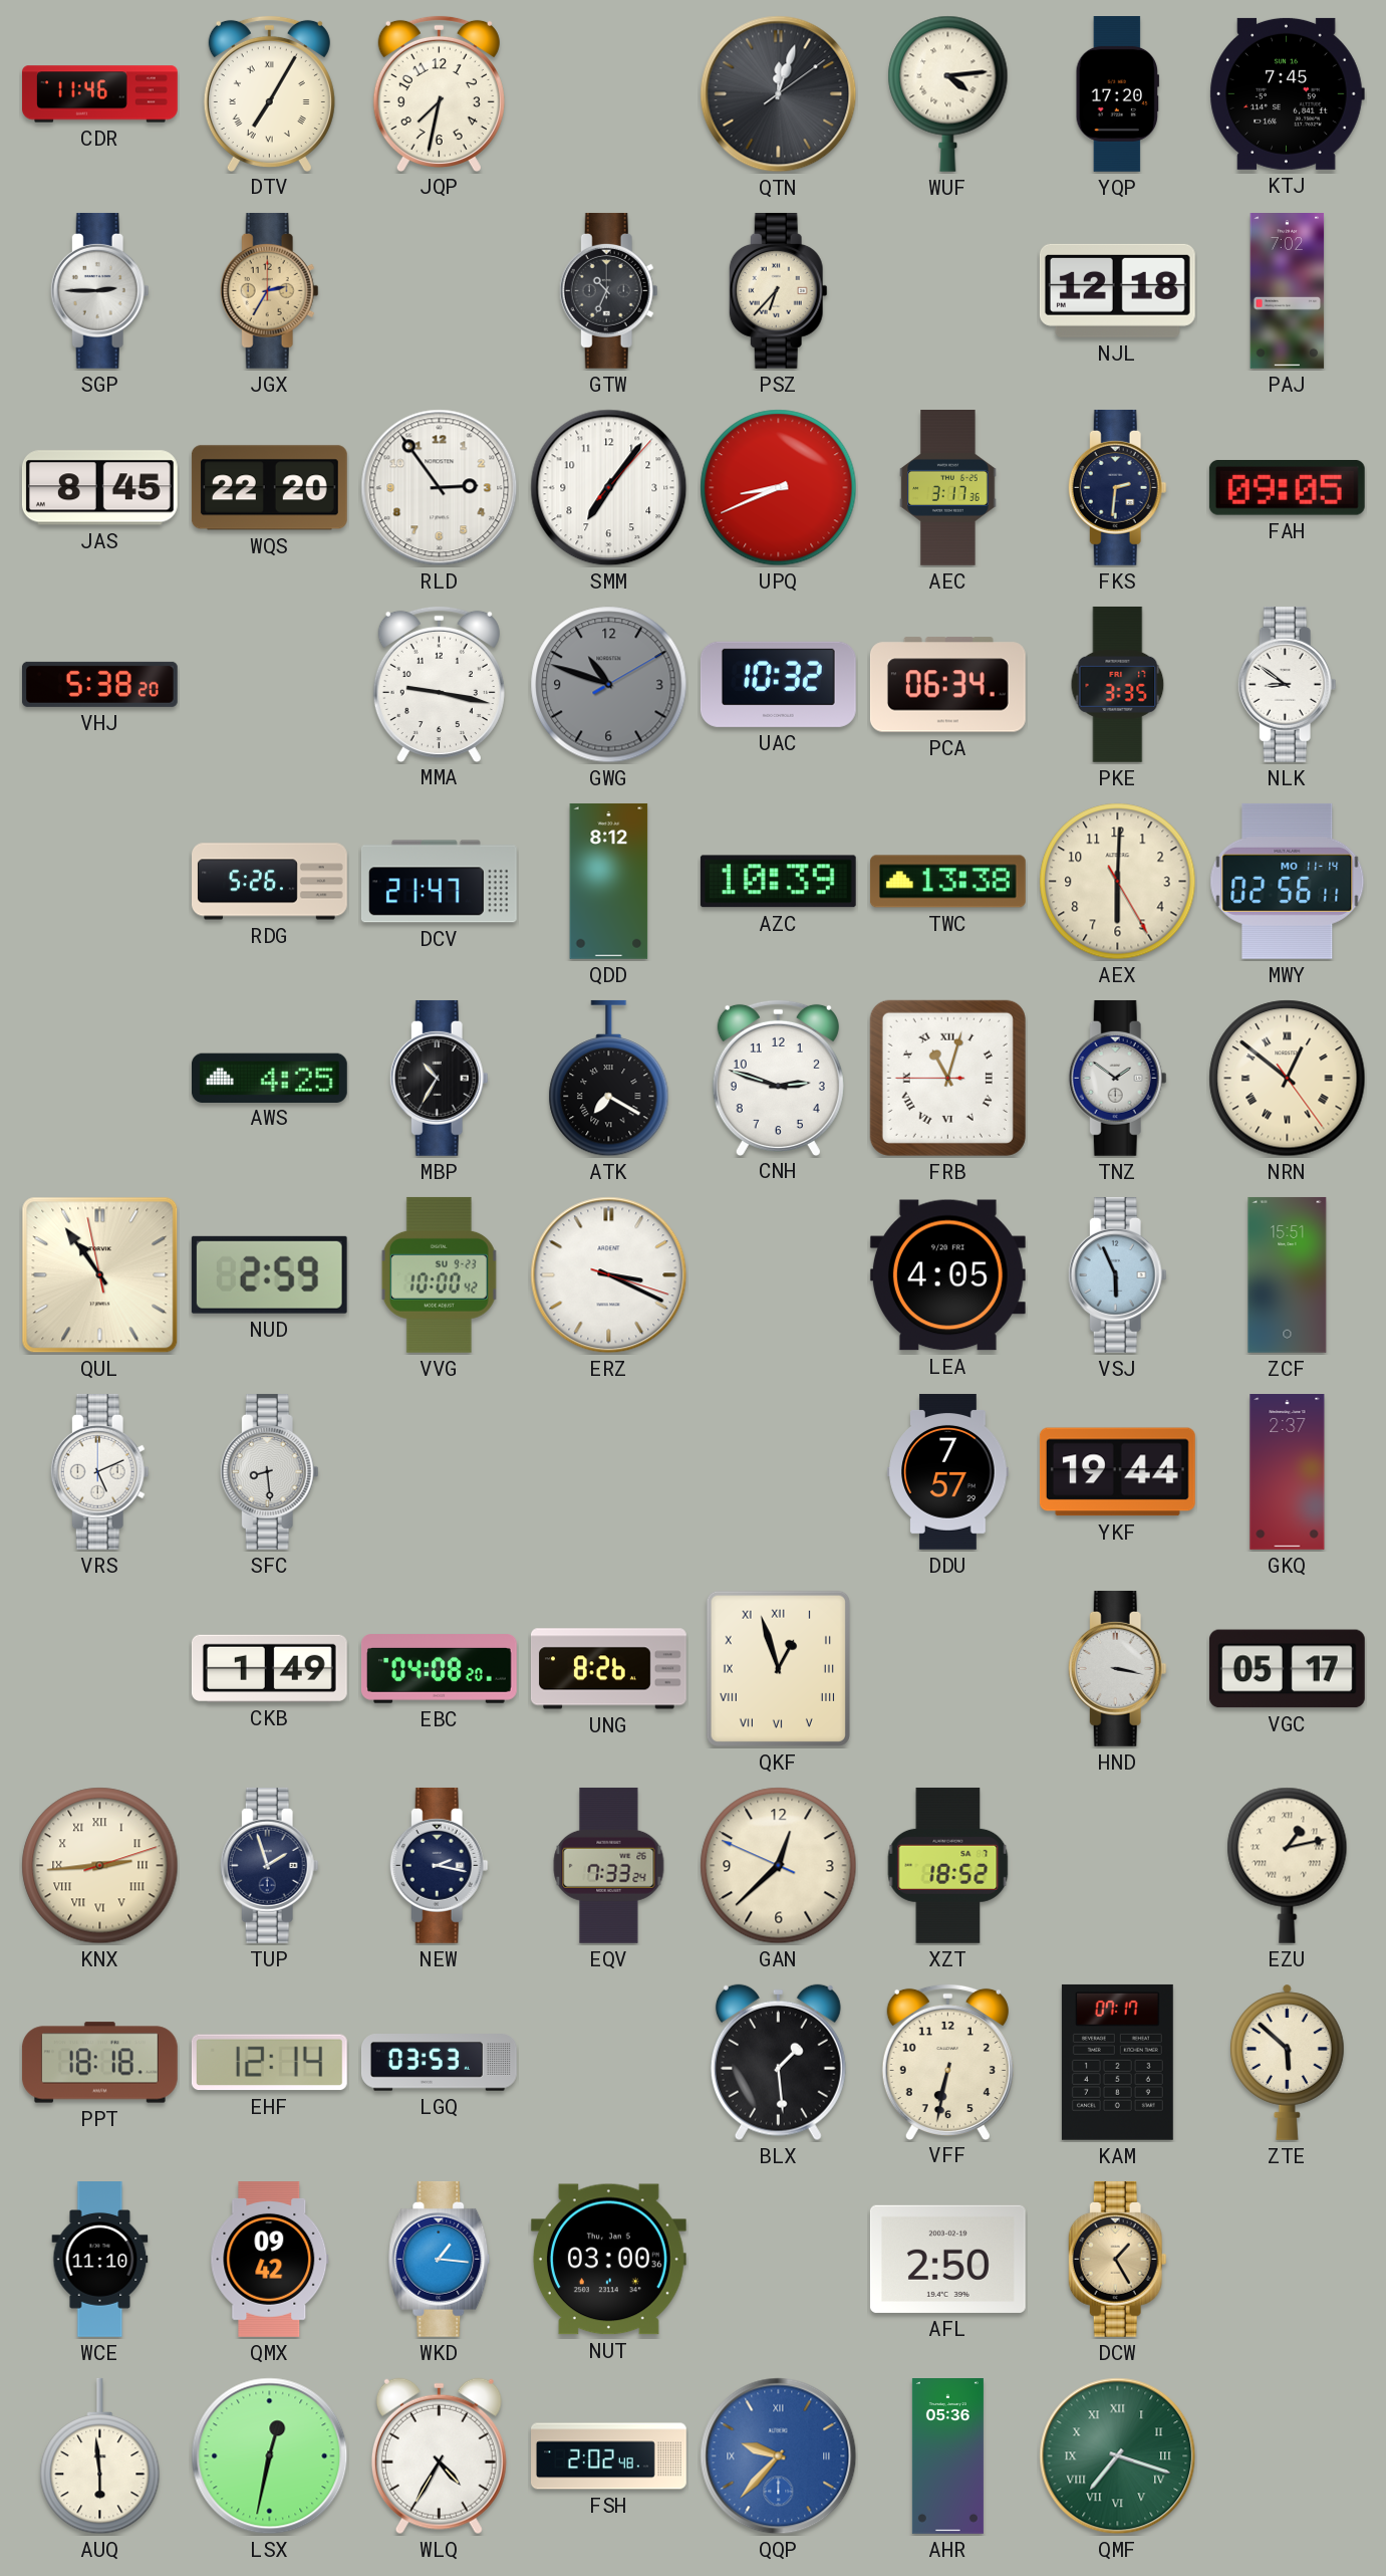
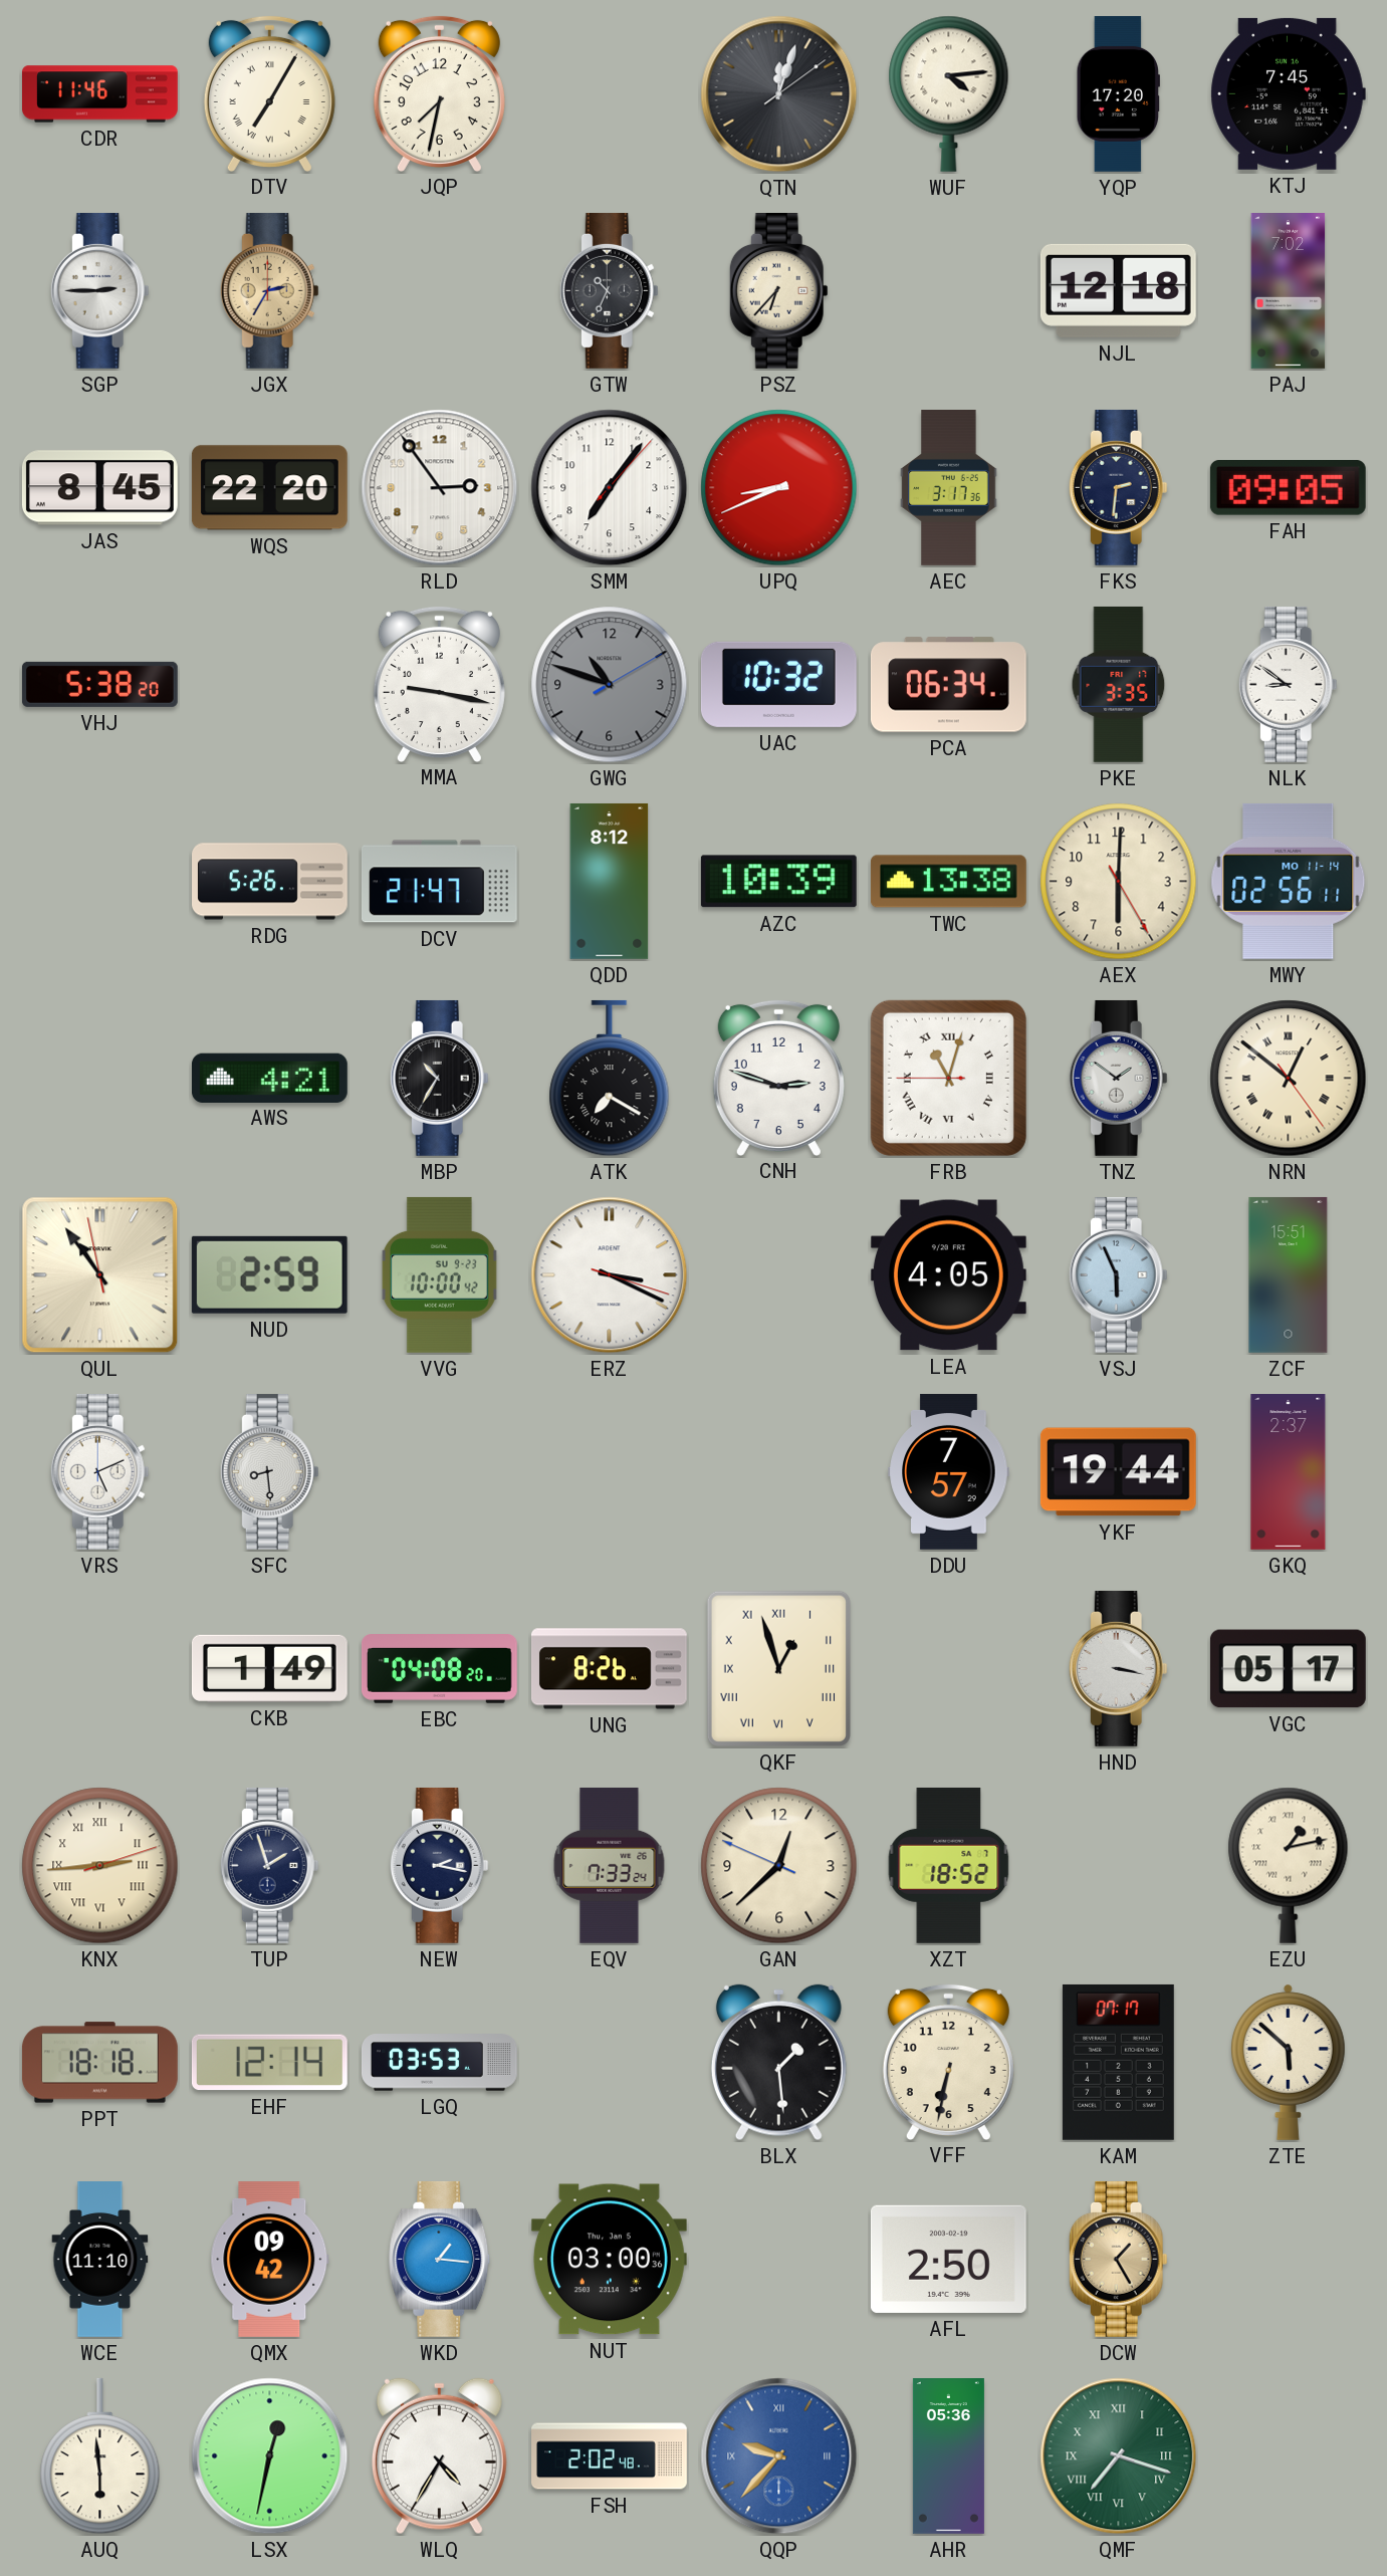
AWS: 4:25 -> 4:21
